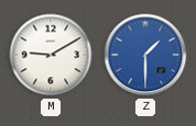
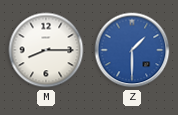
M: 9:10 -> 8:15
